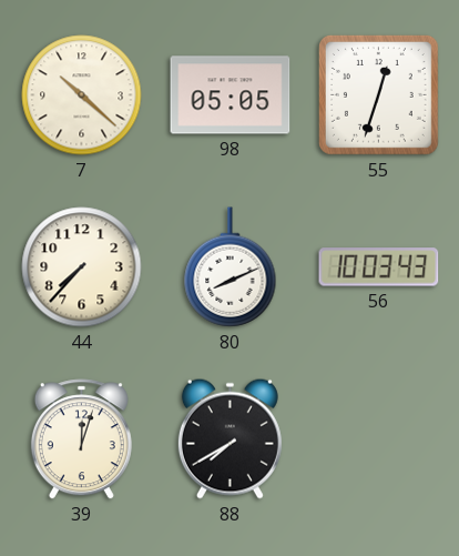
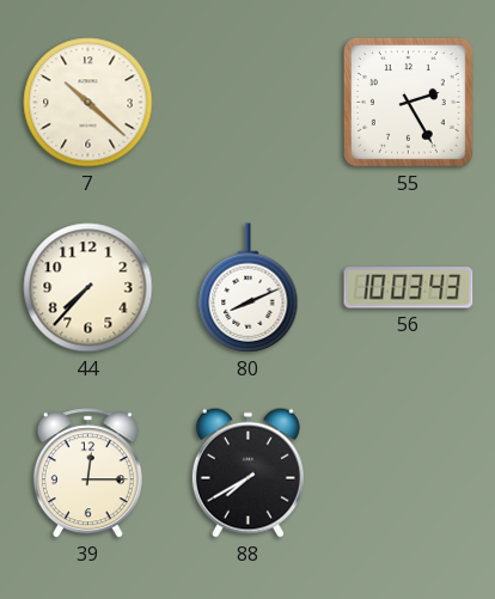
98: 05:05 -> none
55: 12:33 -> 2:25
39: 12:03 -> 12:15
